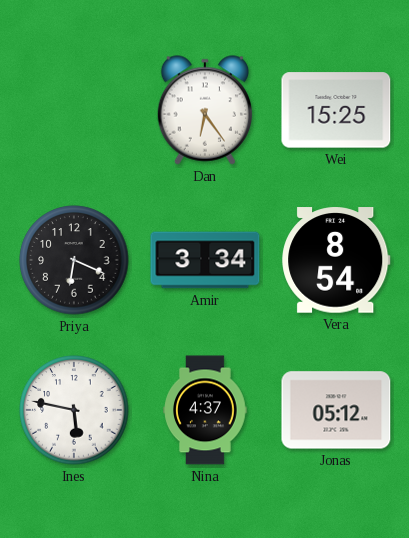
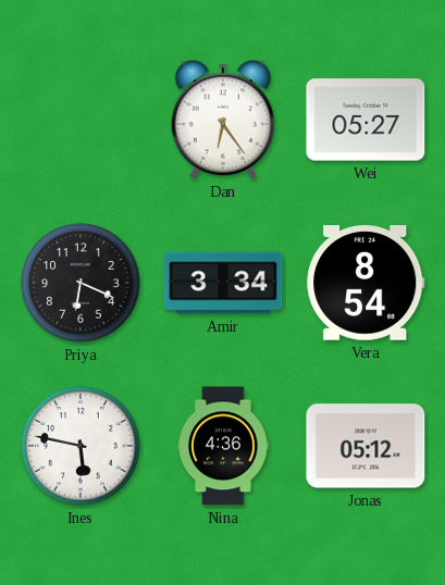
Wei: 15:25 -> 05:27
Nina: 4:37 -> 4:36
